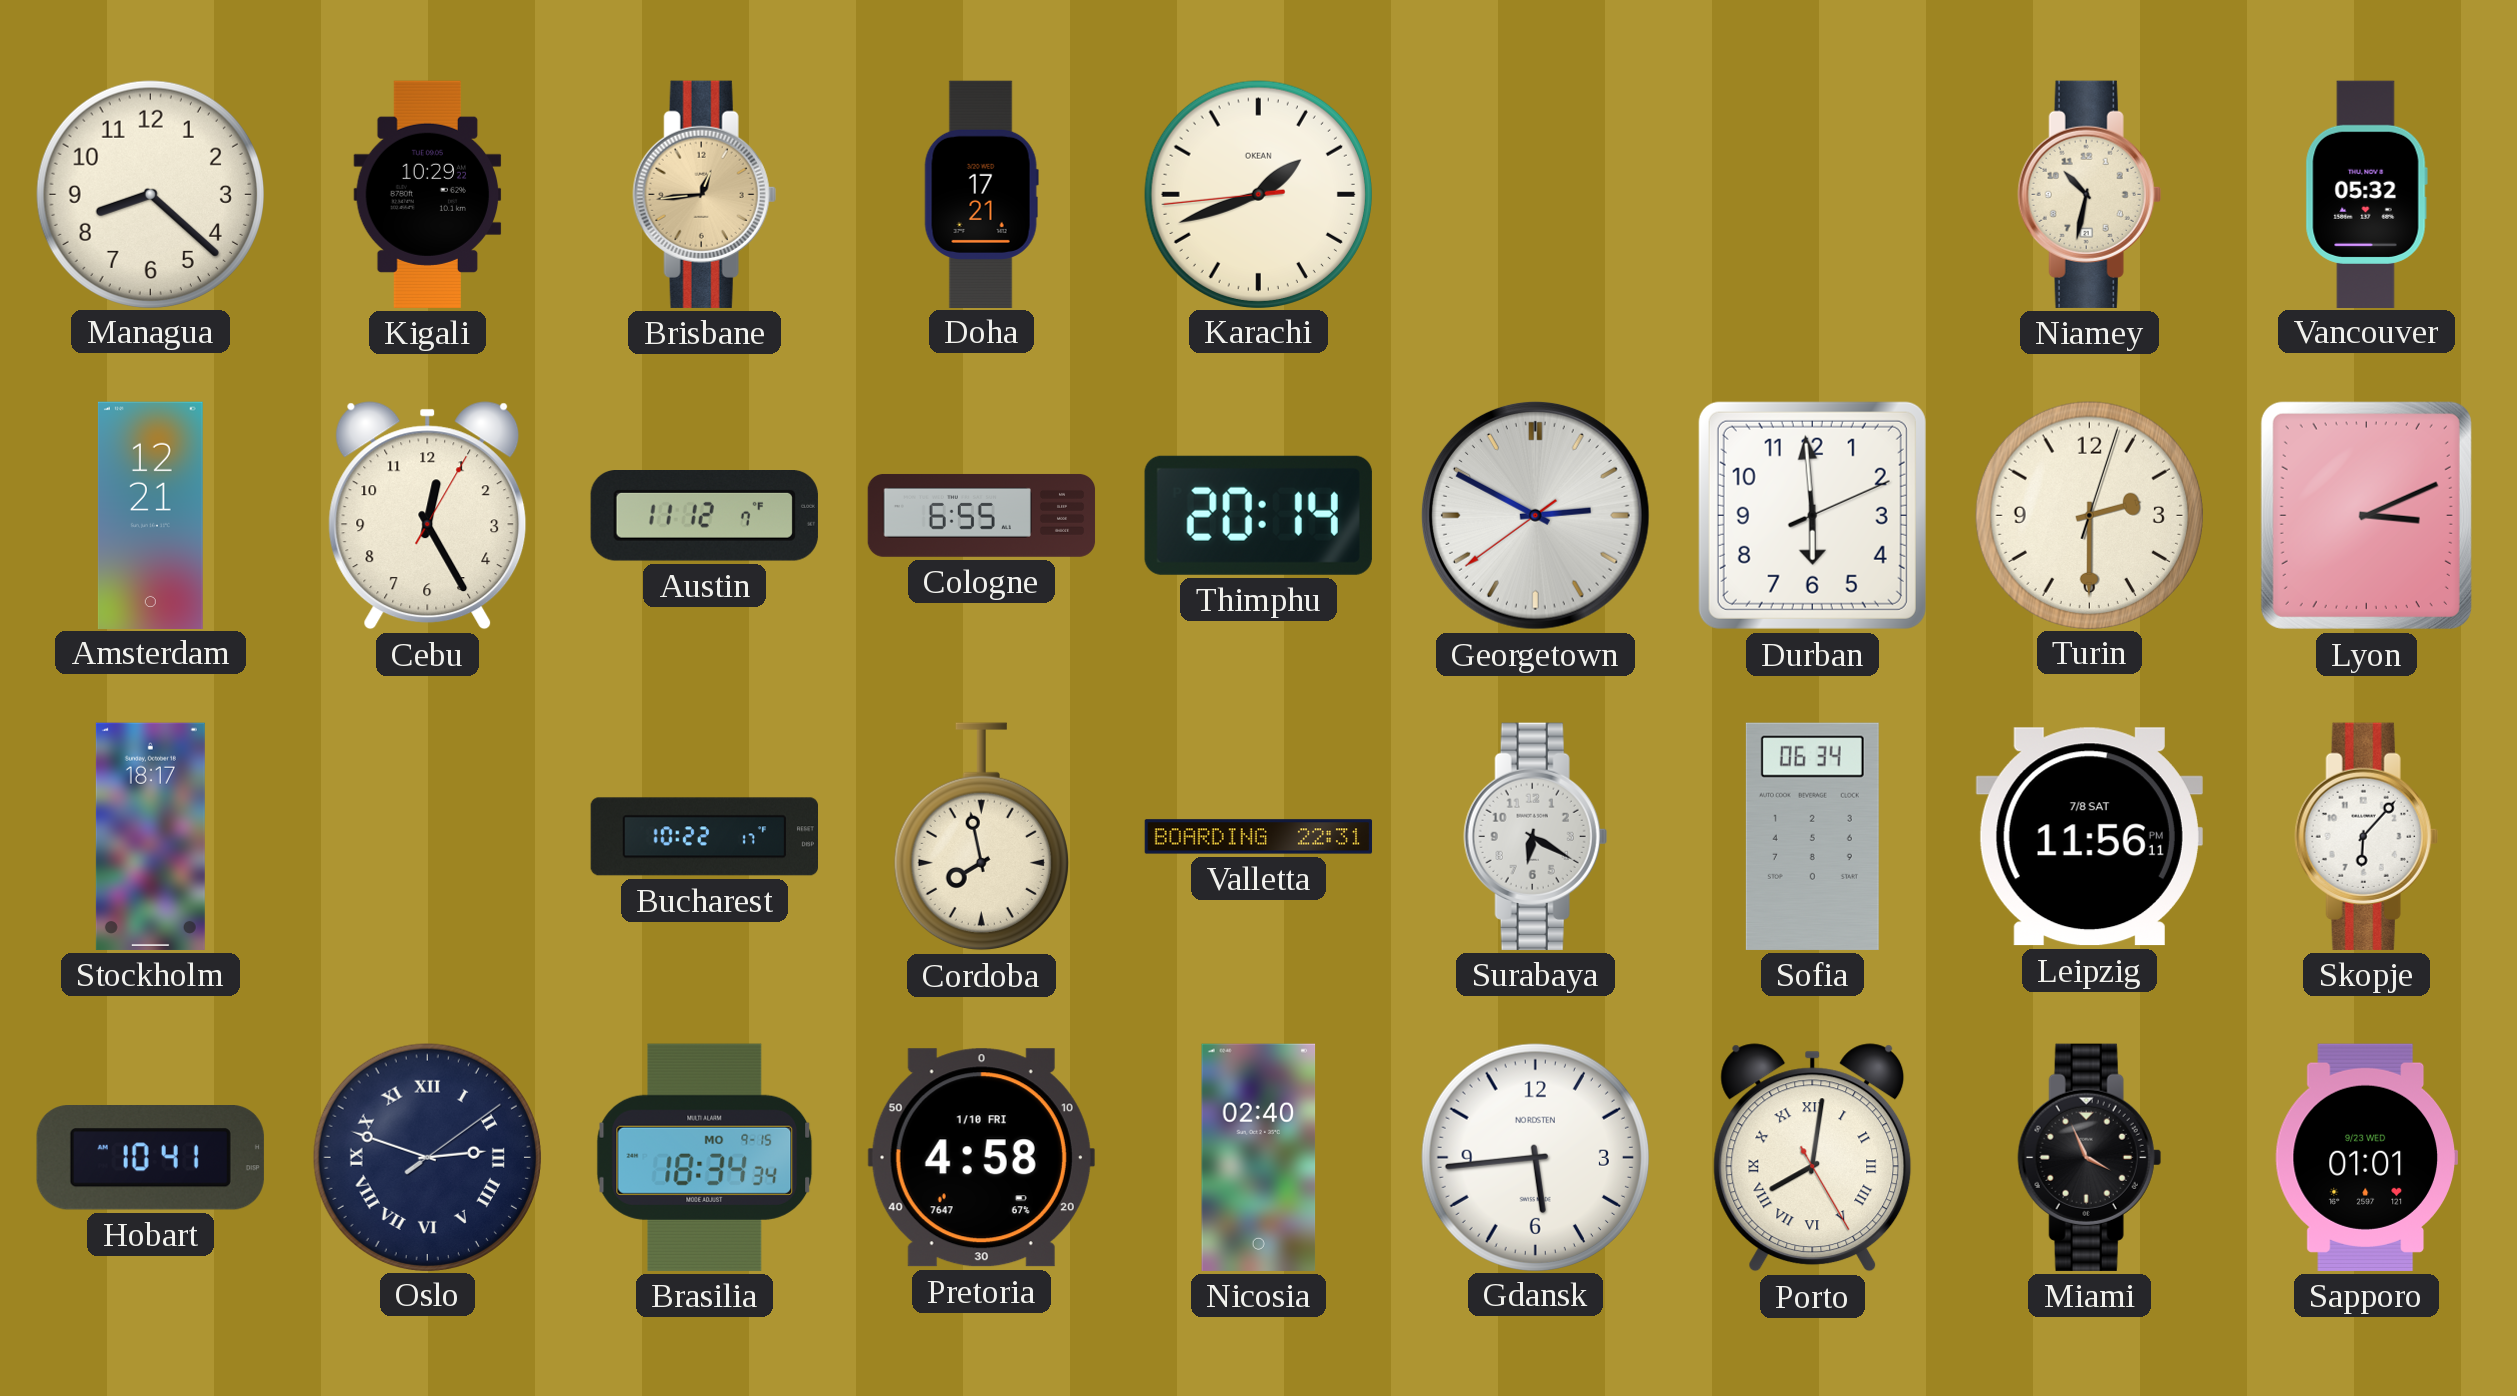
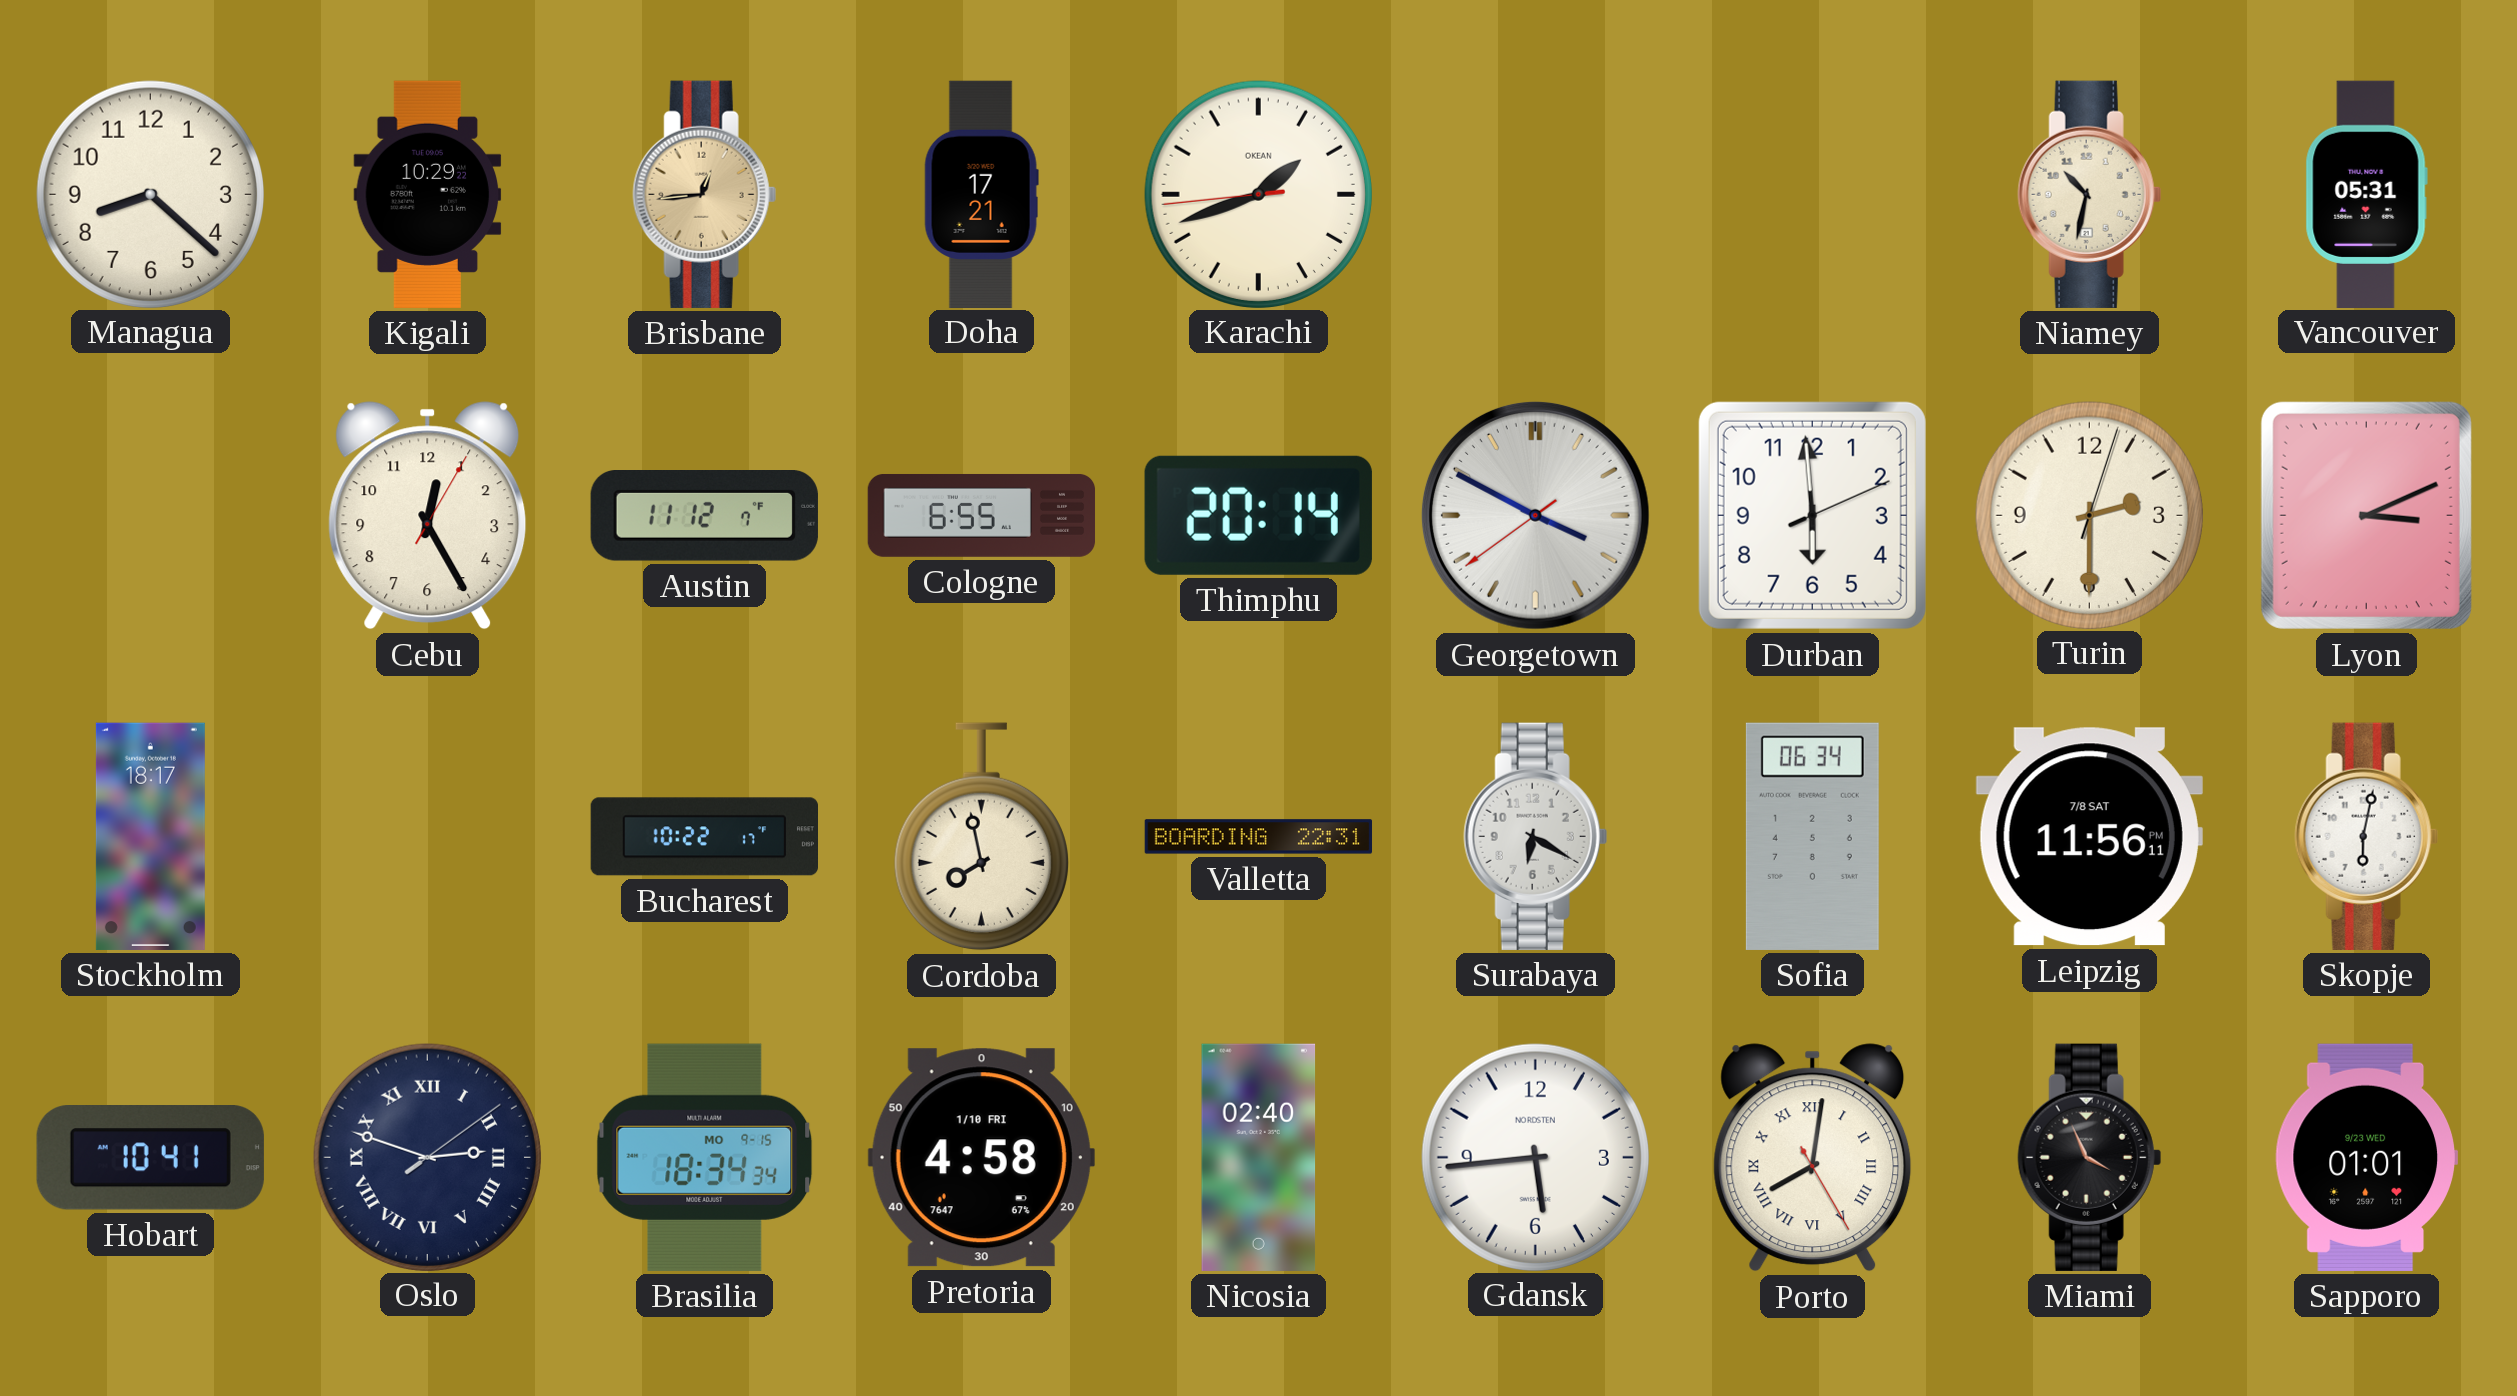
Vancouver: 05:32 -> 05:31
Amsterdam: 12:21 -> none
Georgetown: 2:49 -> 3:49
Skopje: 6:07 -> 6:02
